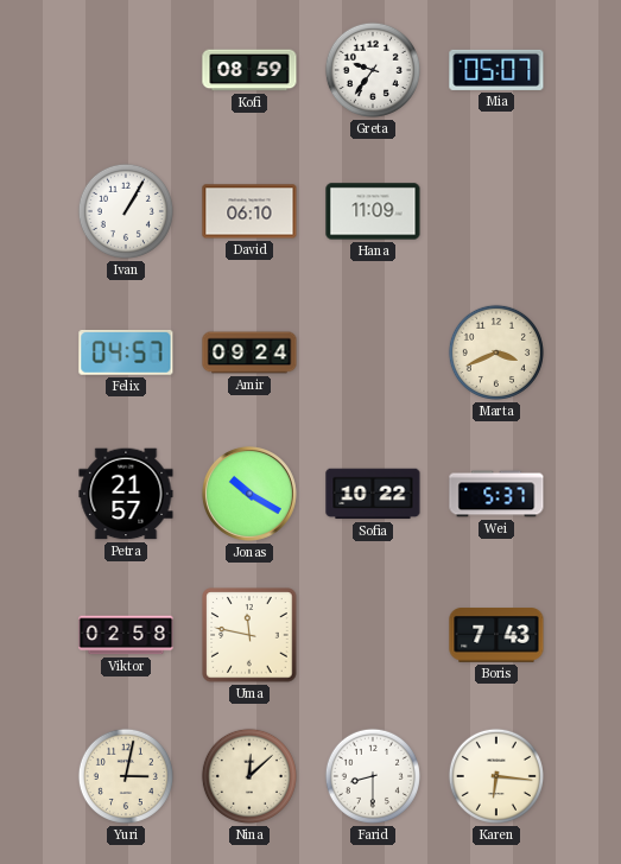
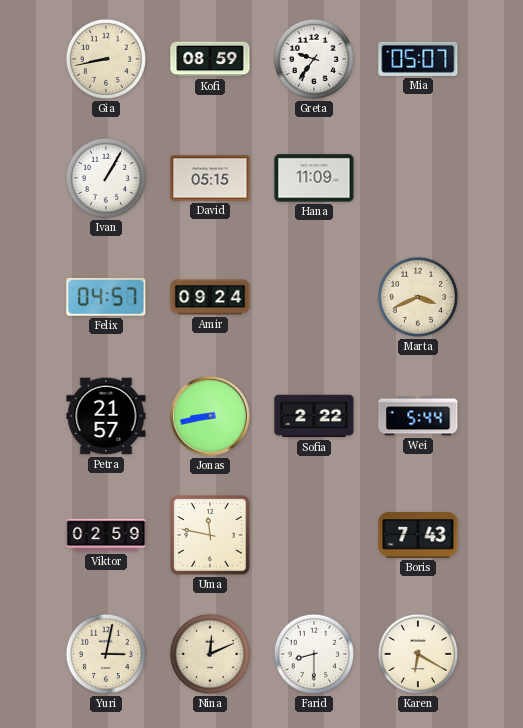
Gia: none -> 8:43
David: 06:10 -> 05:15
Jonas: 10:20 -> 8:43
Sofia: 10:22 -> 2:22
Wei: 5:37 -> 5:44
Viktor: 02:58 -> 02:59
Nina: 12:08 -> 12:11
Karen: 6:16 -> 6:20
